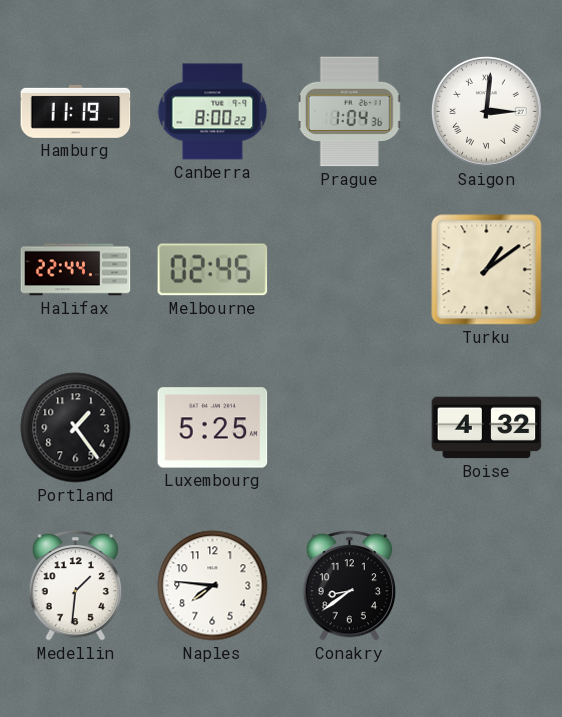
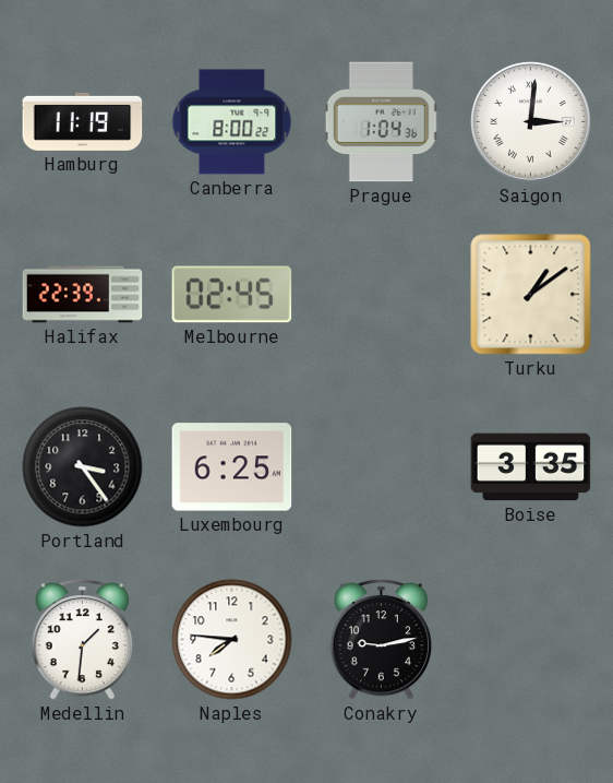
Halifax: 22:44 -> 22:39
Portland: 1:24 -> 3:24
Luxembourg: 5:25 -> 6:25
Boise: 4:32 -> 3:35
Conakry: 8:39 -> 9:13
